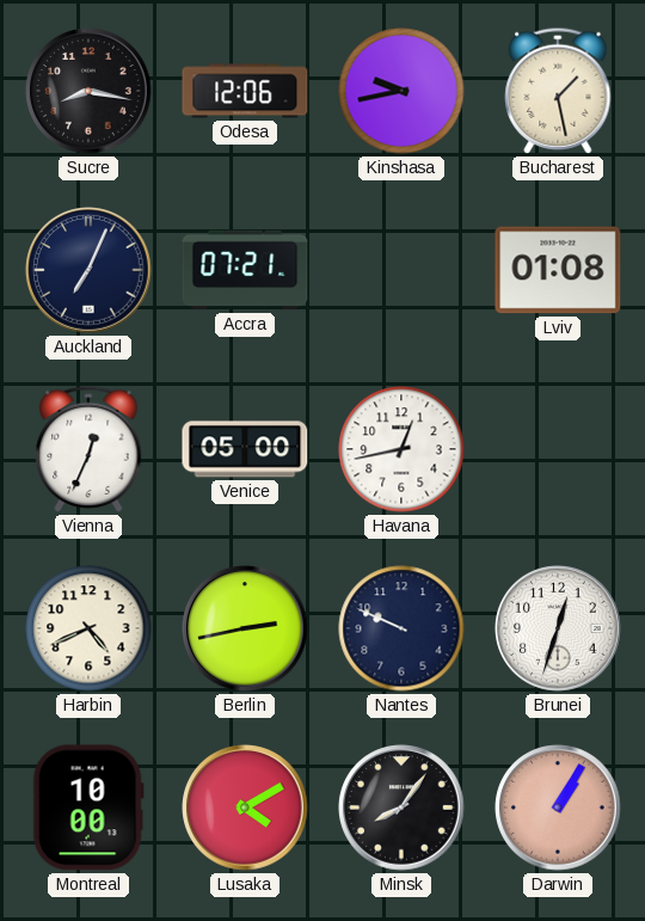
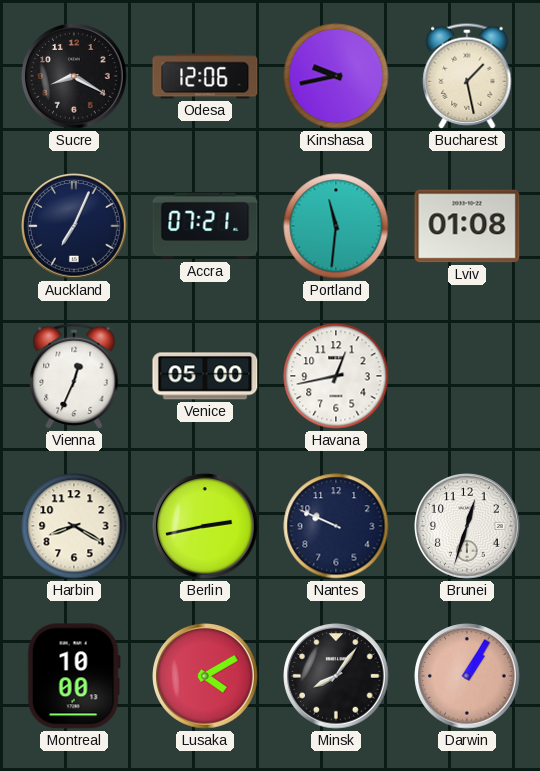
Sucre: 8:17 -> 8:20
Portland: none -> 11:31
Harbin: 4:41 -> 8:20
